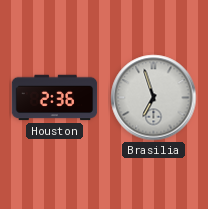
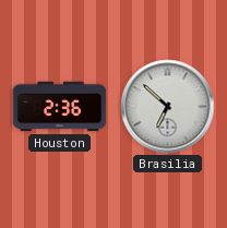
Brasilia: 6:57 -> 6:52
